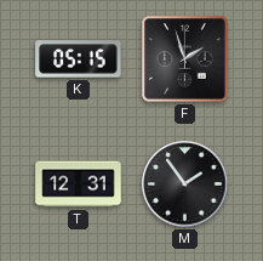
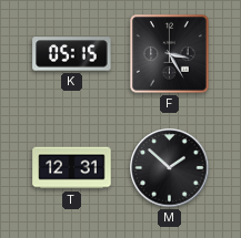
F: 1:57 -> 3:25
M: 1:54 -> 1:52
